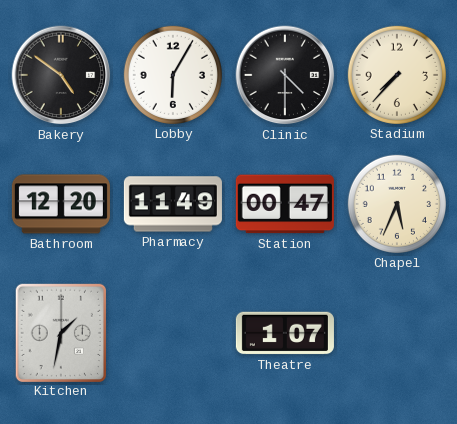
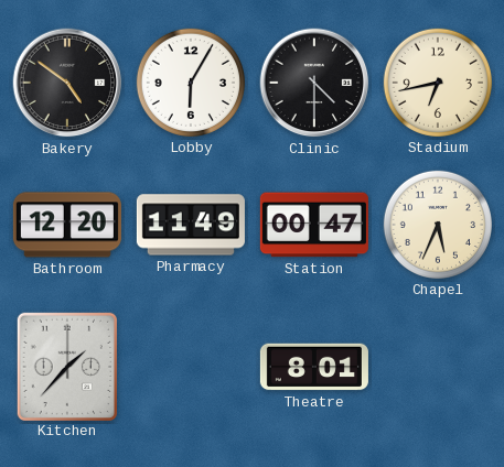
Stadium: 7:37 -> 6:43
Kitchen: 1:32 -> 1:37
Theatre: 1:07 -> 8:01
